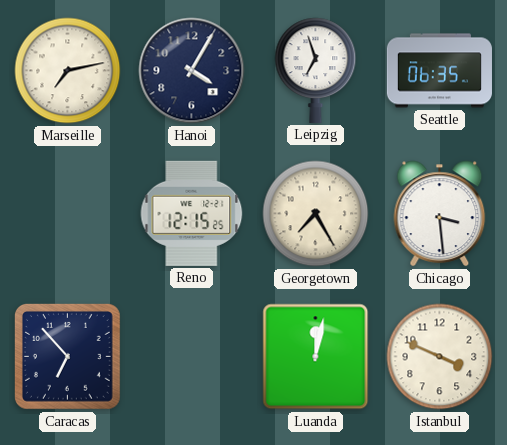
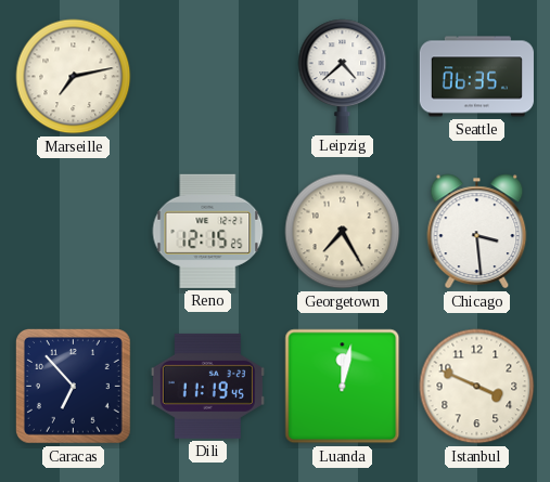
Hanoi: 4:05 -> none
Leipzig: 6:57 -> 4:38
Dili: none -> 11:19
